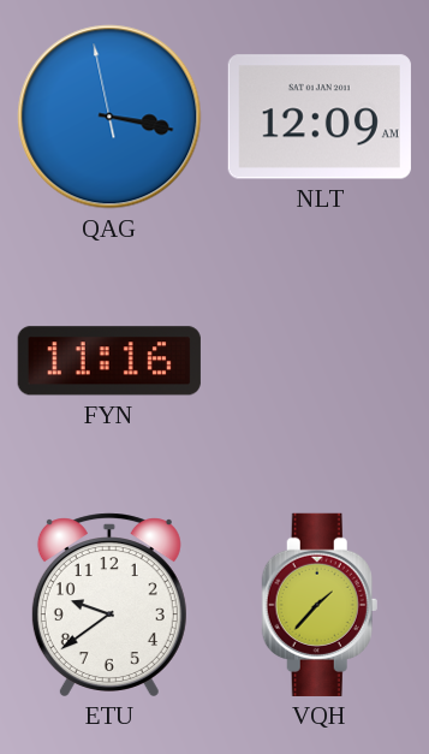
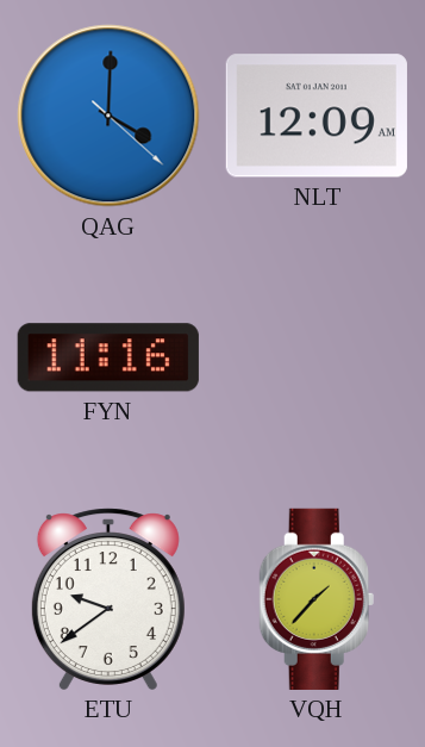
QAG: 3:16 -> 4:00
